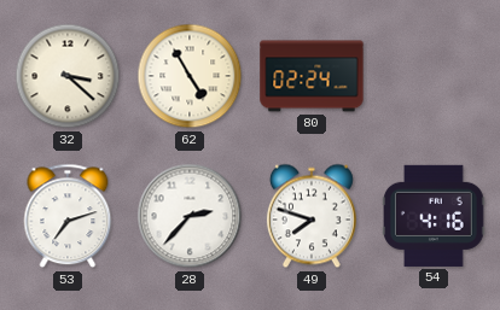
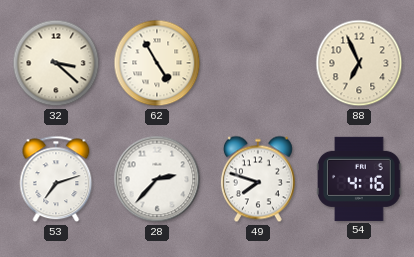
80: 02:24 -> none
88: none -> 6:56
